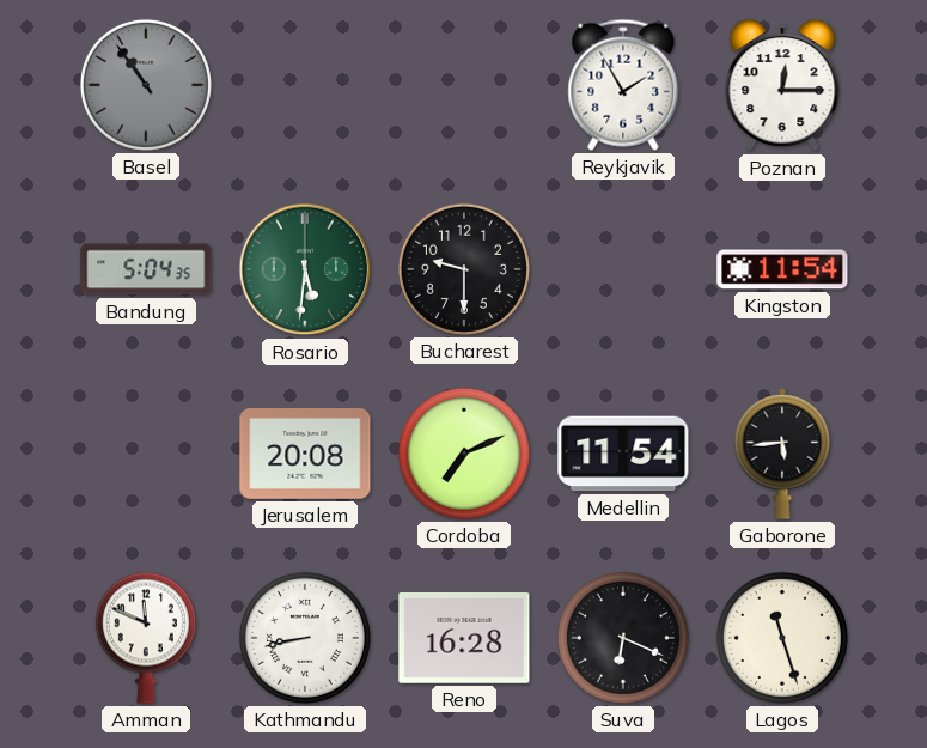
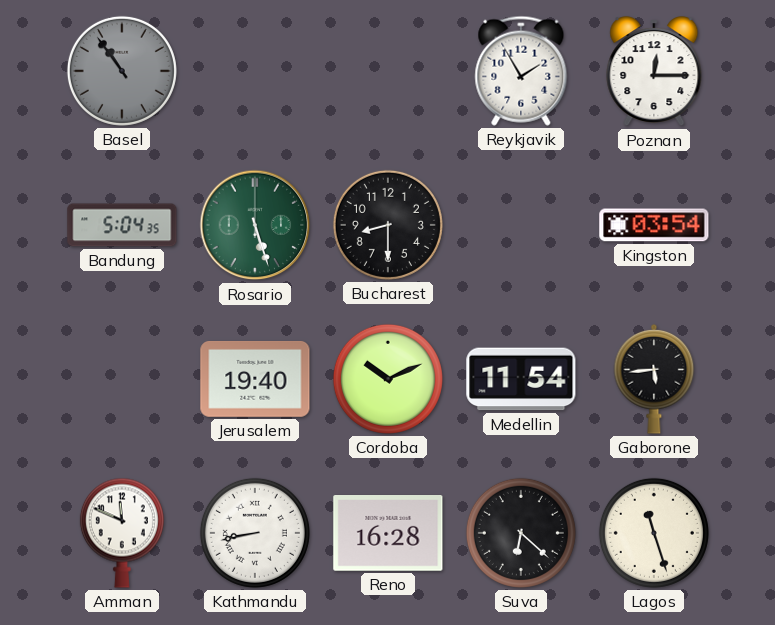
Rosario: 5:31 -> 5:27
Bucharest: 9:30 -> 8:30
Kingston: 11:54 -> 03:54
Jerusalem: 20:08 -> 19:40
Cordoba: 7:11 -> 10:11
Suva: 6:19 -> 6:22
